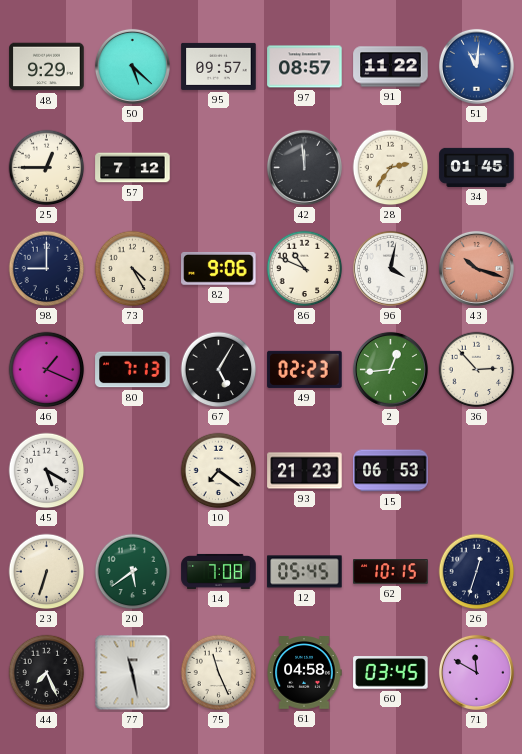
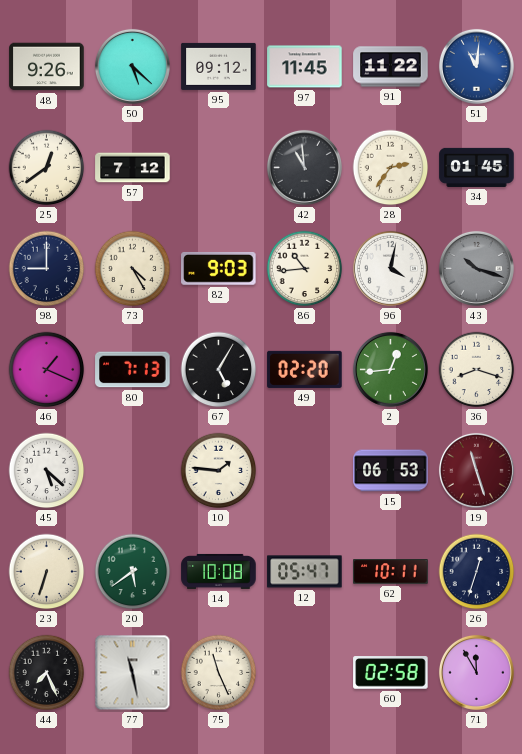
48: 9:29 -> 9:26
95: 09:57 -> 09:12
97: 08:57 -> 11:45
25: 12:45 -> 12:39
42: 11:59 -> 10:59
82: 9:06 -> 9:03
86: 10:49 -> 10:44
43 dial: salmon -> grey
49: 02:23 -> 02:20
36: 2:53 -> 8:18
45: 5:20 -> 5:22
10: 7:21 -> 1:46
93: 21:23 -> none
19: none -> 11:27
14: 7:08 -> 10:08
12: 05:45 -> 05:47
62: 10:15 -> 10:11
61: 04:58 -> none
60: 03:45 -> 02:58
71: 11:50 -> 11:55
